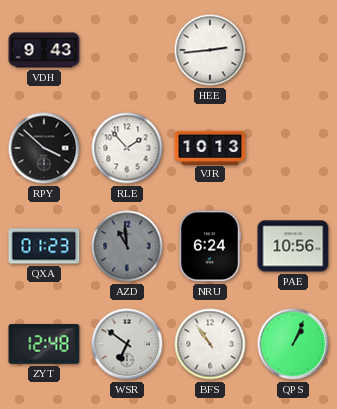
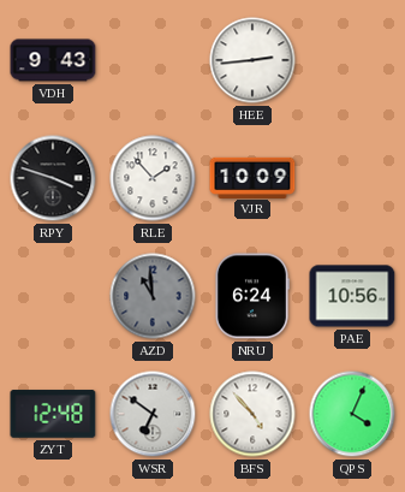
RPY: 3:52 -> 3:48
VJR: 10:13 -> 10:09
QXA: 01:23 -> none
BFS: 10:54 -> 4:53
QPS: 1:04 -> 4:04
